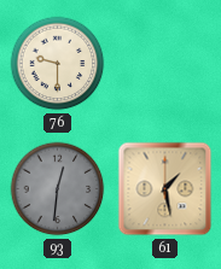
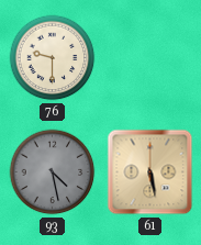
93: 12:31 -> 4:28
61: 1:28 -> 5:28
